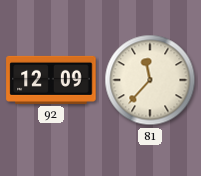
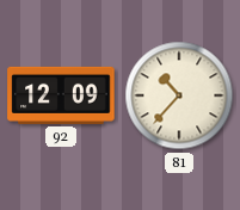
81: 11:37 -> 10:37
